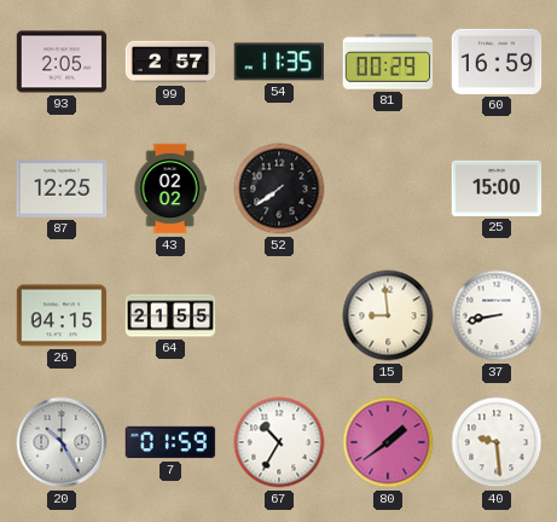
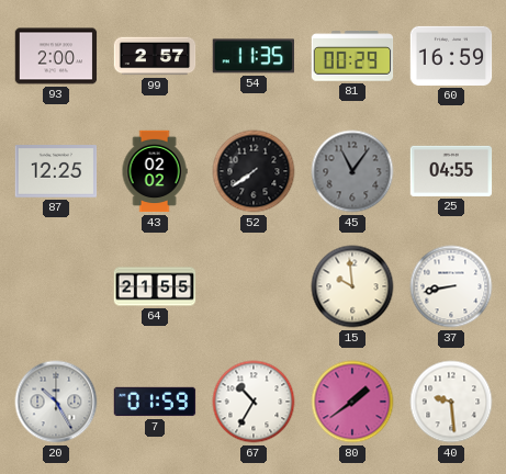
93: 2:05 -> 2:00
45: none -> 11:06
25: 15:00 -> 04:55
26: 04:15 -> none
15: 8:59 -> 9:59
